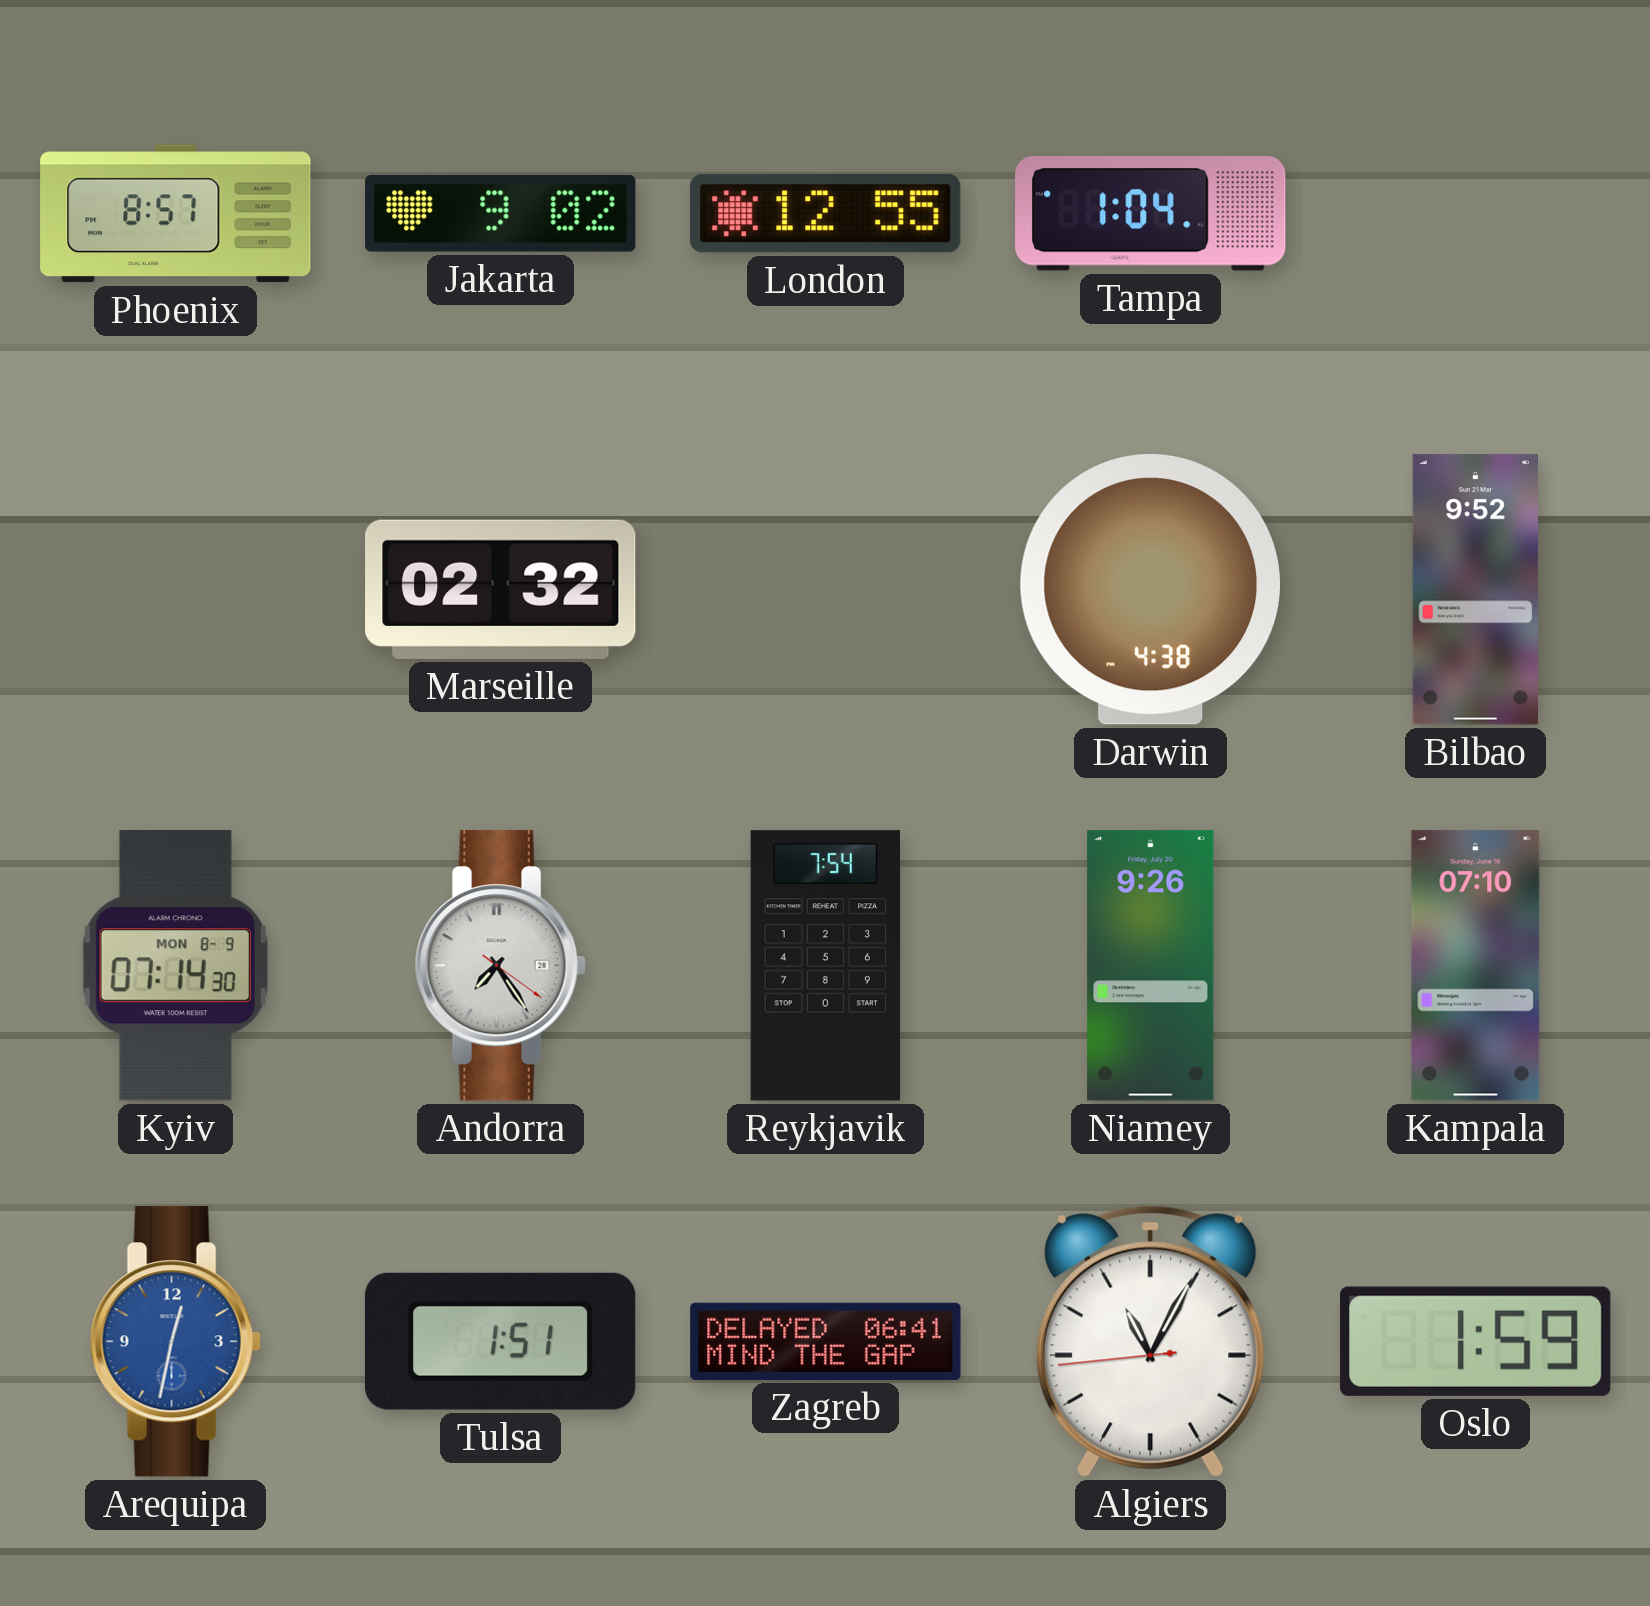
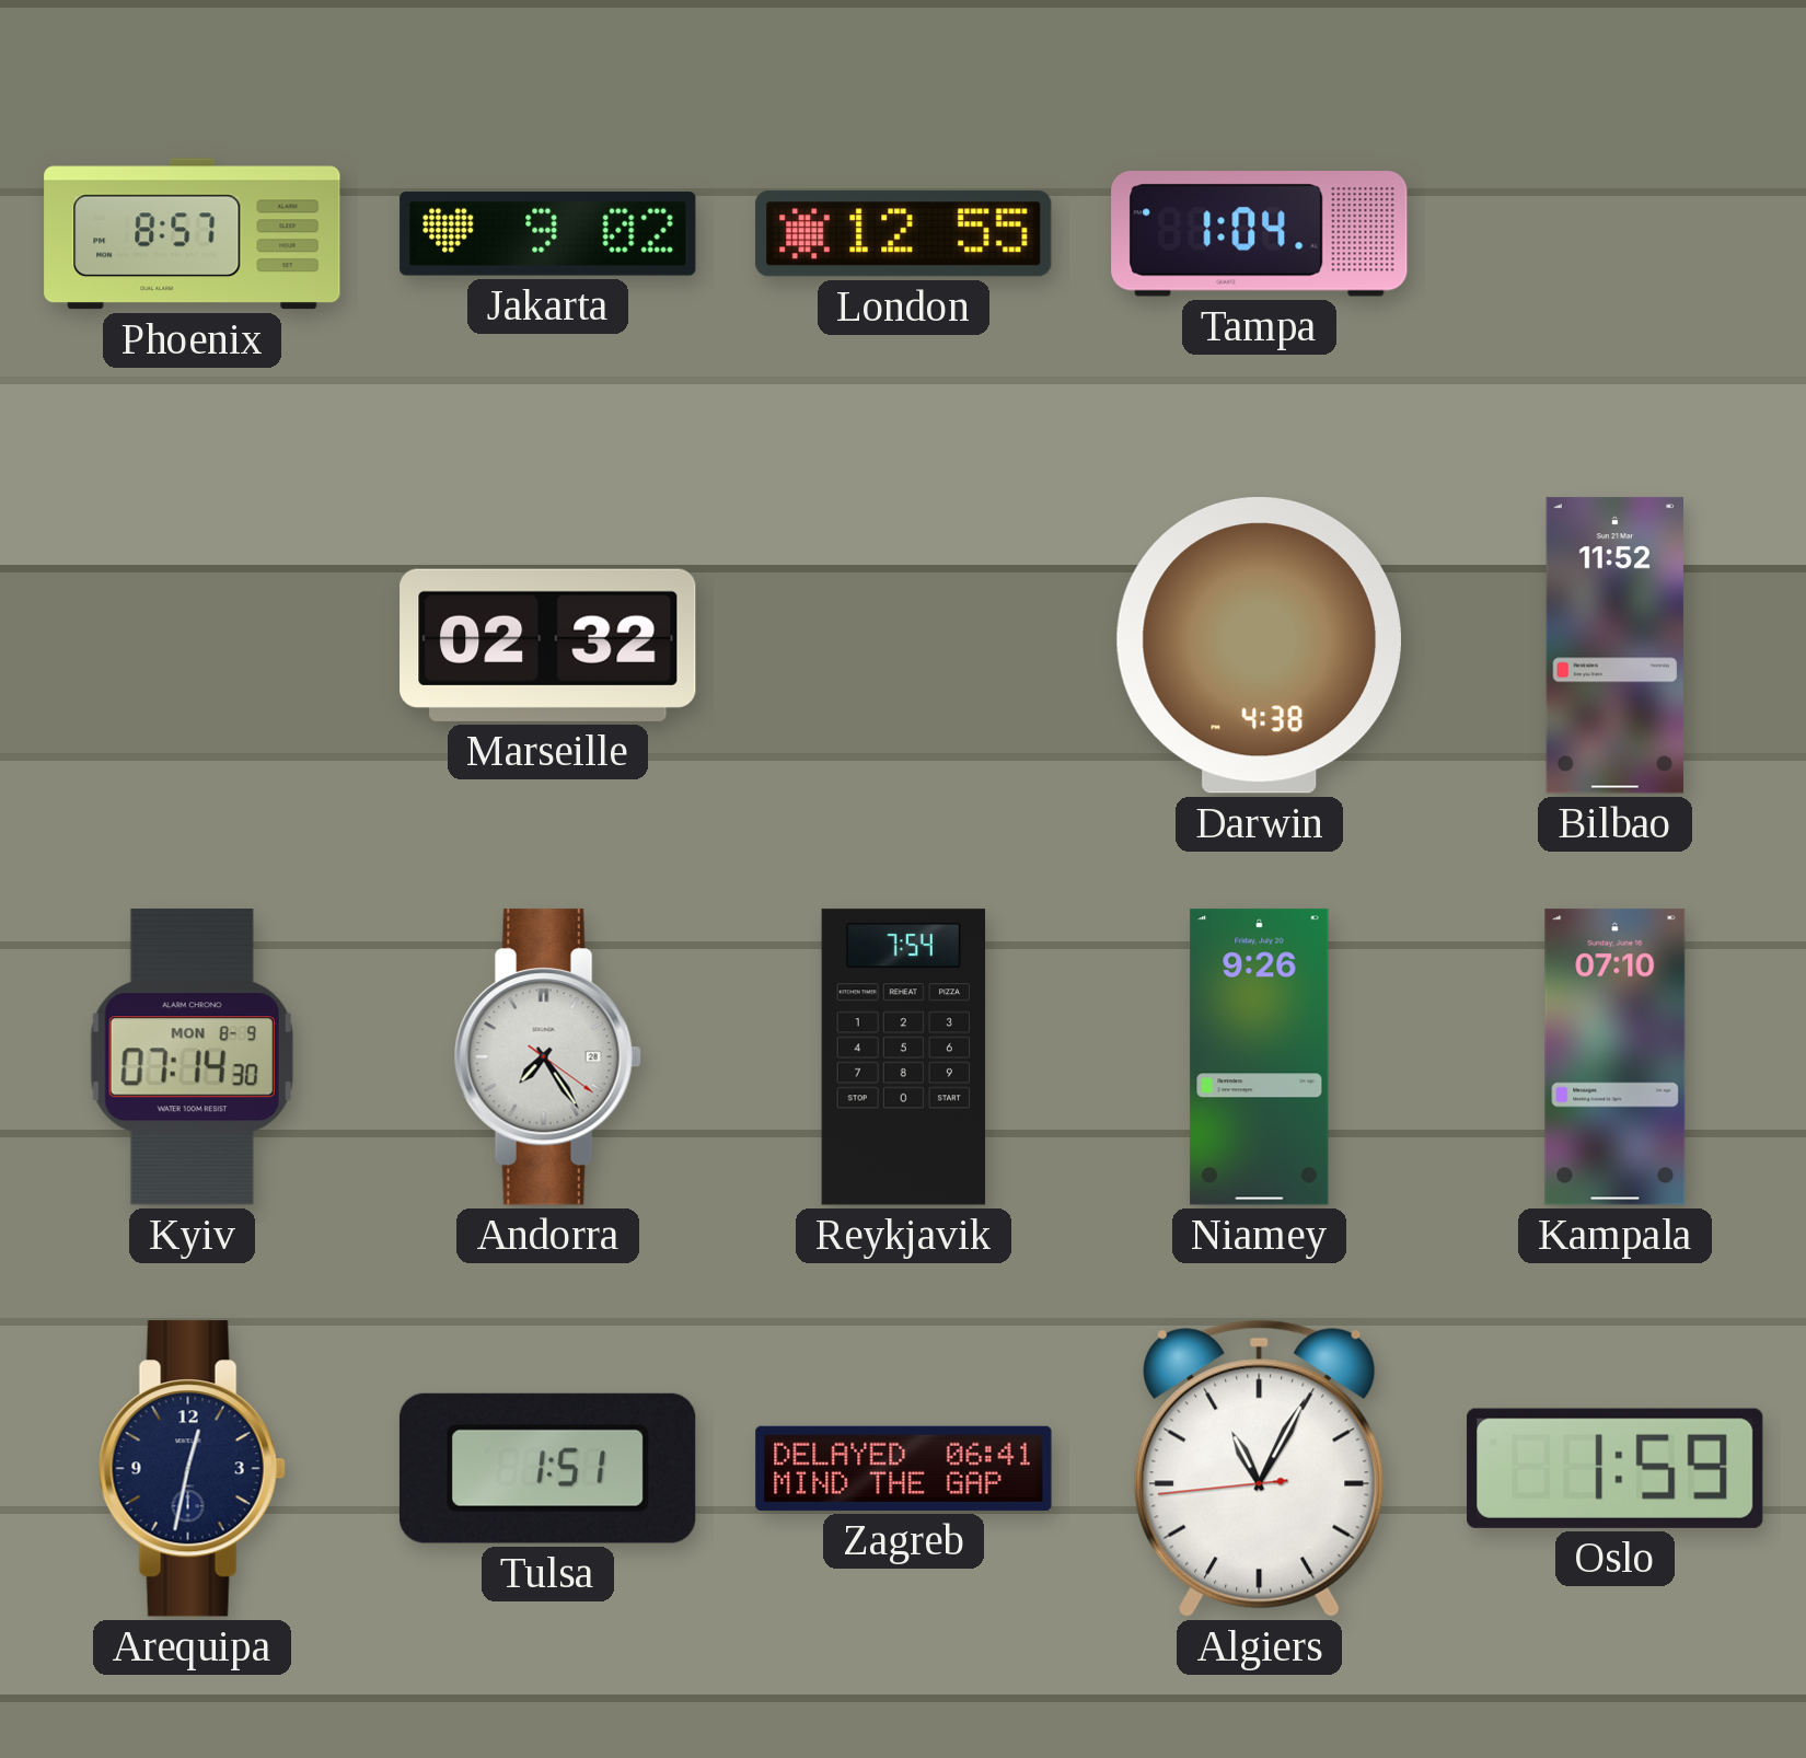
Bilbao: 9:52 -> 11:52
Arequipa dial: blue -> navy
